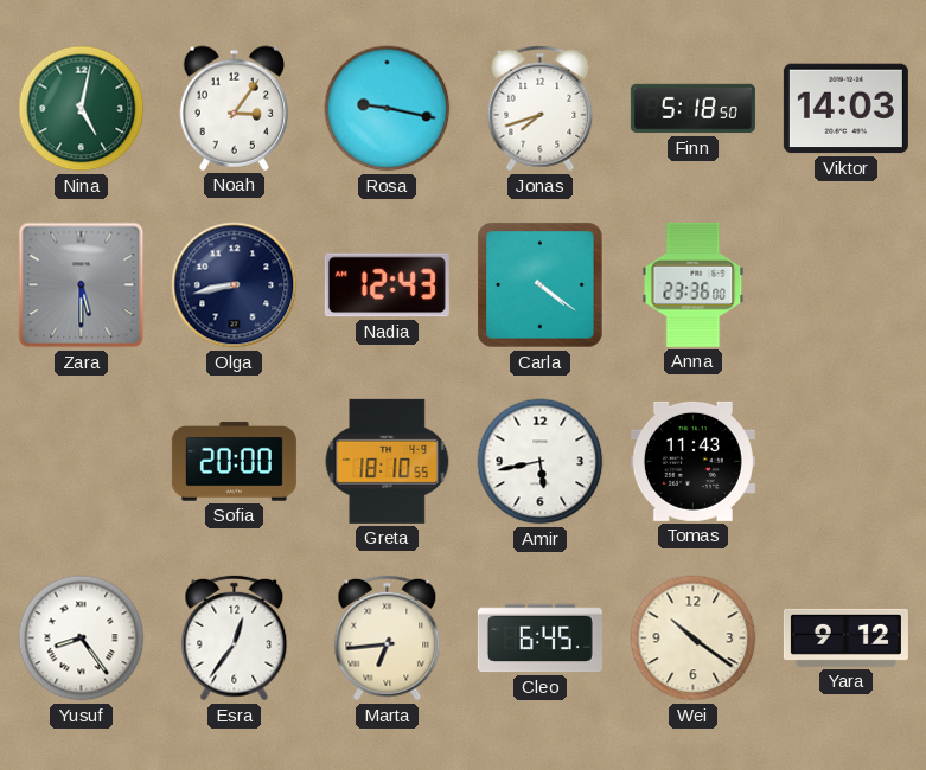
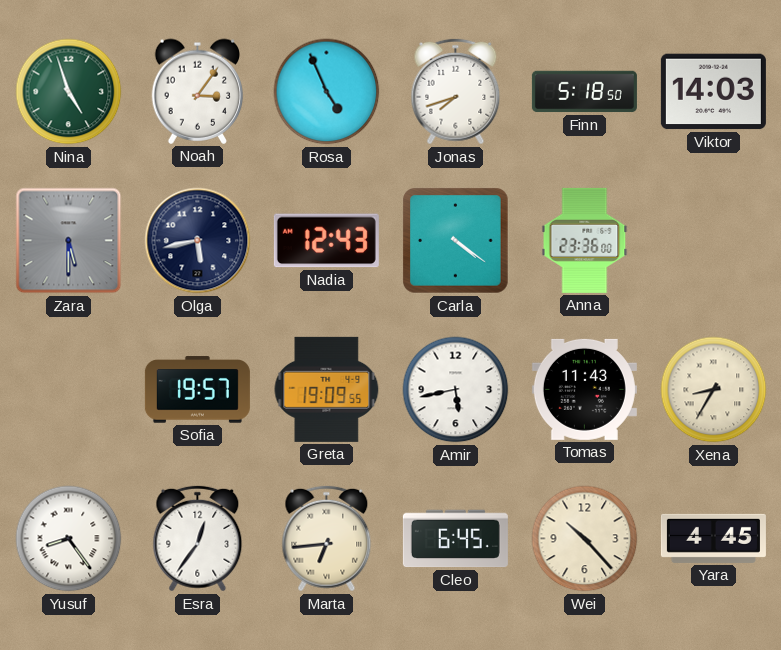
Nina: 5:02 -> 4:57
Rosa: 9:17 -> 4:56
Olga: 8:43 -> 5:43
Sofia: 20:00 -> 19:57
Greta: 18:10 -> 19:09
Xena: none -> 8:35
Wei: 10:21 -> 10:23
Yara: 9:12 -> 4:45
